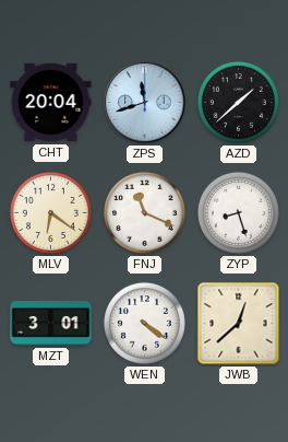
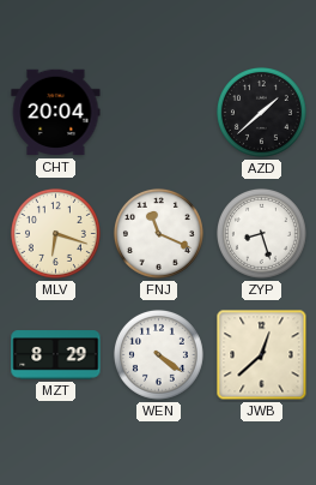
ZPS: 11:42 -> none
MLV: 6:21 -> 6:18
MZT: 3:01 -> 8:29
